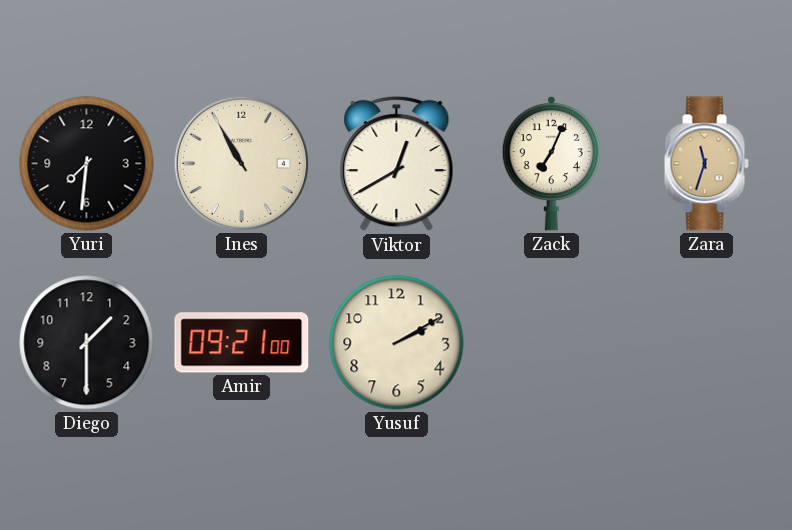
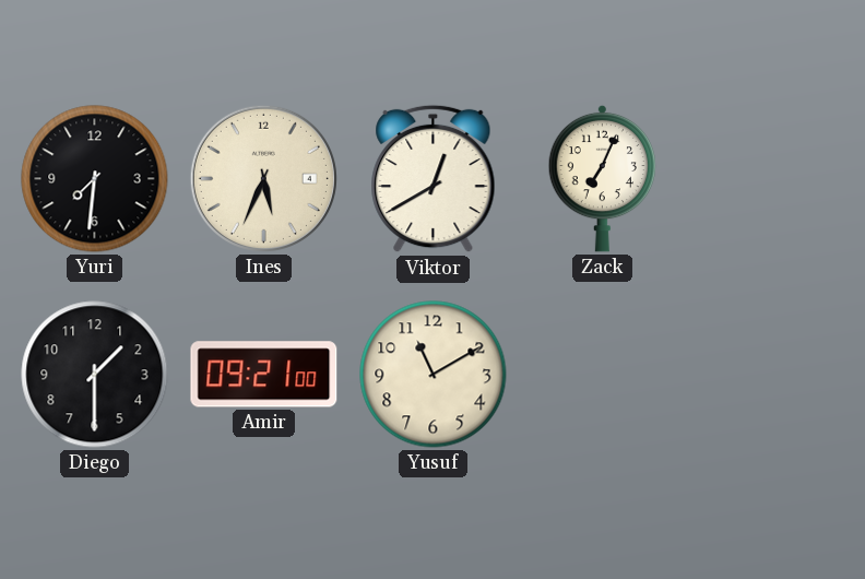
Ines: 10:55 -> 5:34
Zara: 11:33 -> none
Yusuf: 2:10 -> 11:10
